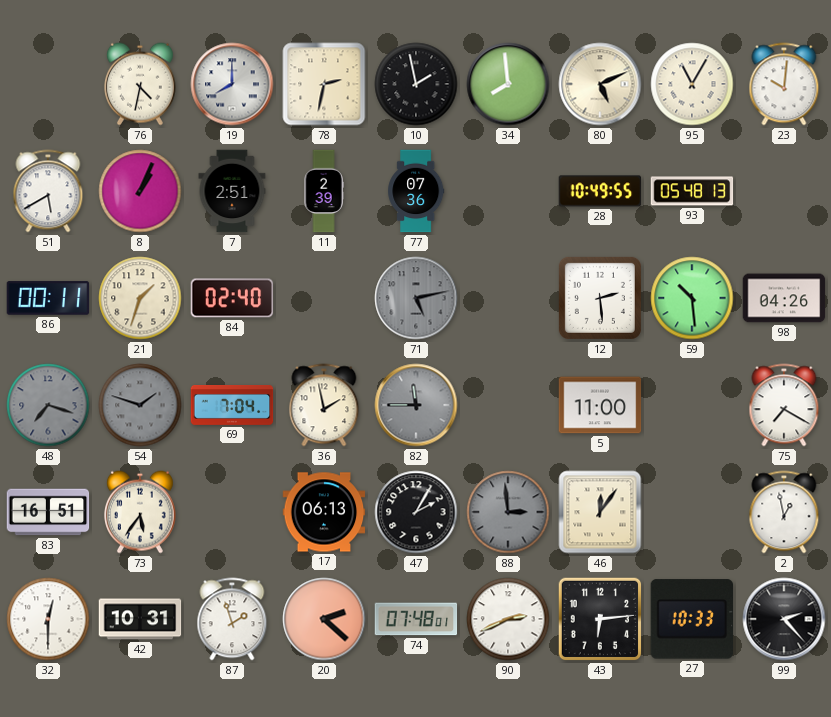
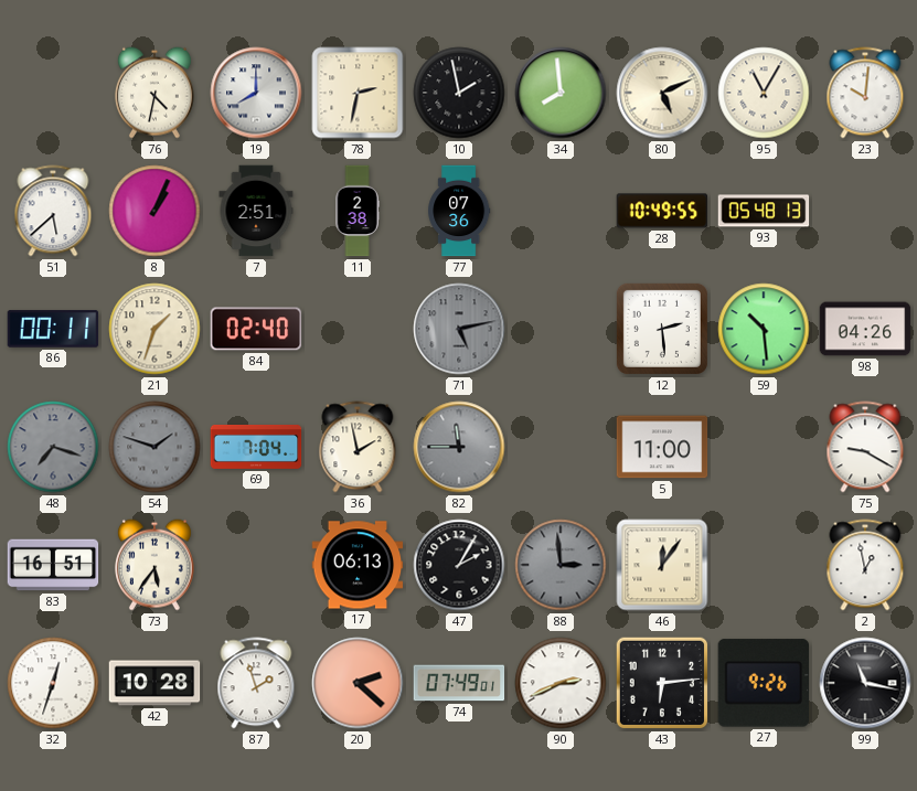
51: 5:40 -> 5:38
11: 2:39 -> 2:38
75: 7:20 -> 9:20
32: 12:30 -> 12:33
42: 10:31 -> 10:28
74: 07:48 -> 07:49
27: 10:33 -> 9:26
99: 2:23 -> 11:17
